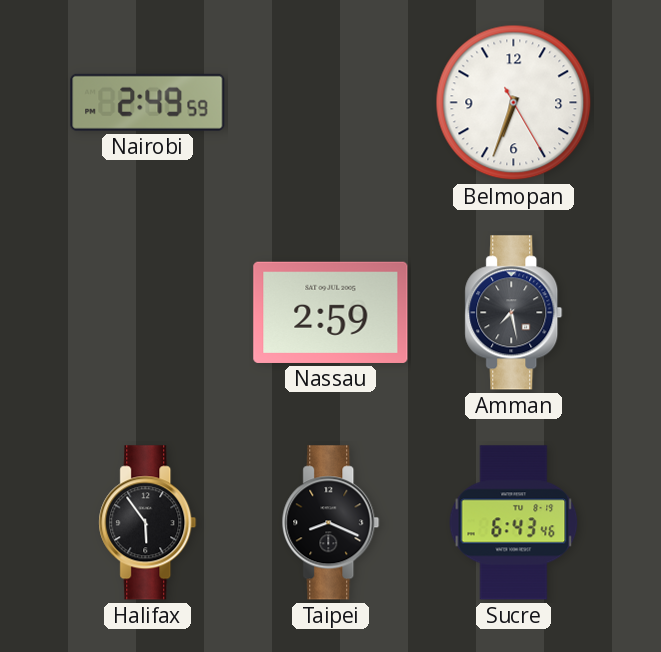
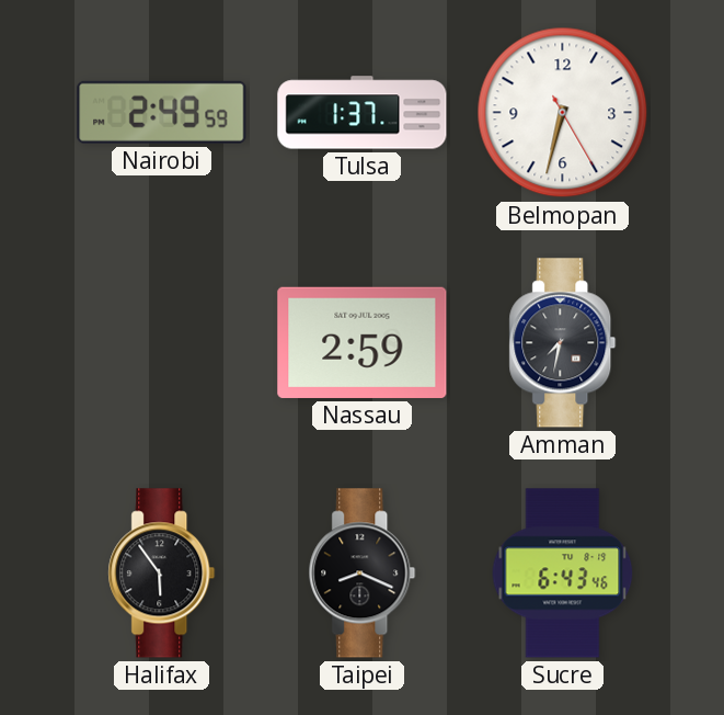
Tulsa: none -> 1:37
Belmopan: 6:33 -> 6:32
Amman: 7:28 -> 7:32
